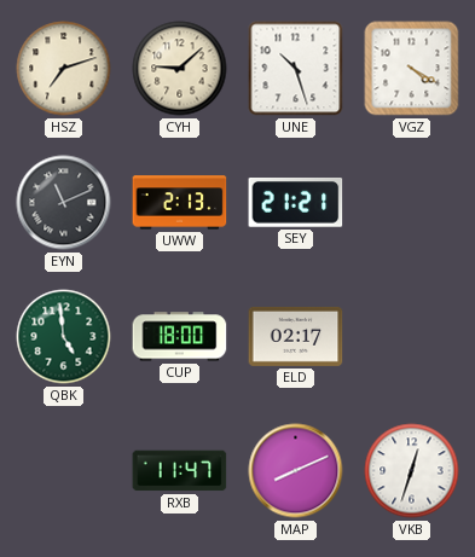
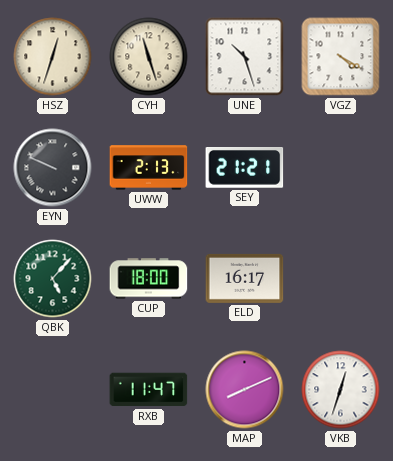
HSZ: 7:12 -> 12:33
CYH: 9:08 -> 11:27
EYN: 11:11 -> 9:49
QBK: 4:59 -> 5:07
ELD: 02:17 -> 16:17
